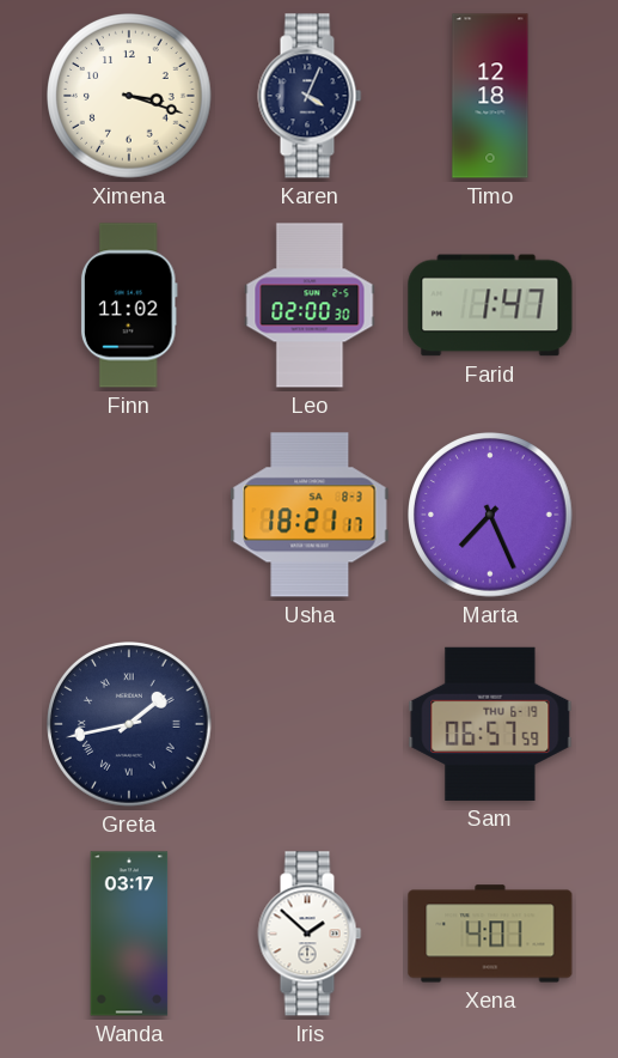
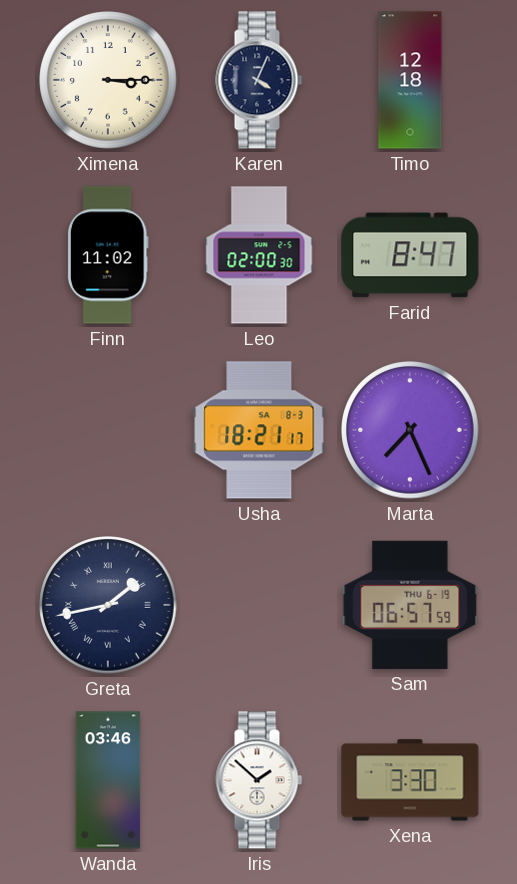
Ximena: 3:18 -> 3:15
Farid: 1:47 -> 8:47
Wanda: 03:17 -> 03:46
Xena: 4:01 -> 3:30
